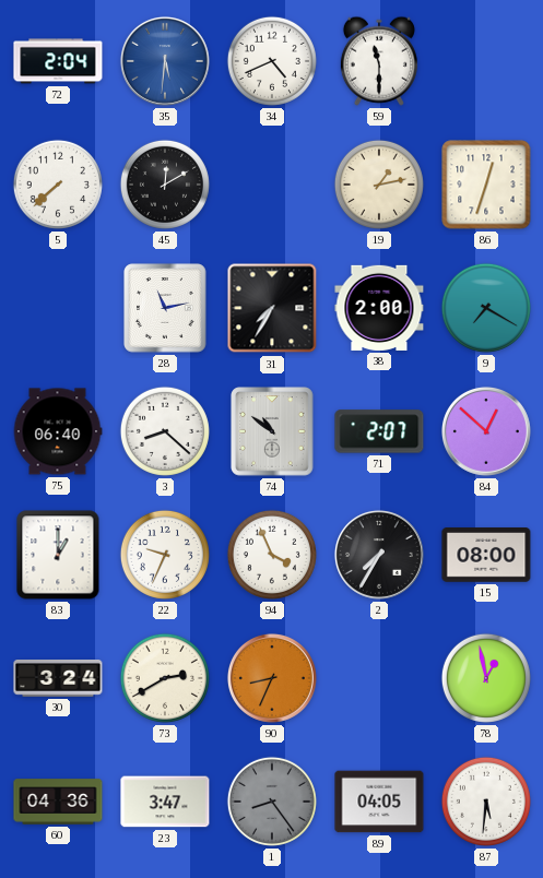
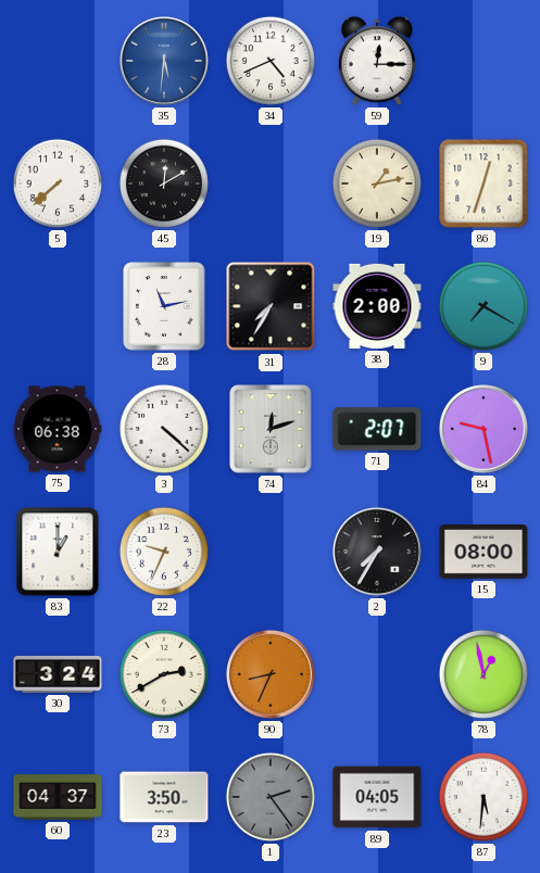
72: 2:04 -> none
59: 11:30 -> 12:15
75: 06:40 -> 06:38
3: 8:22 -> 4:22
74: 10:51 -> 12:12
84: 12:52 -> 9:28
94: 3:56 -> none
60: 04:36 -> 04:37
23: 3:47 -> 3:50
1: 8:24 -> 2:24
